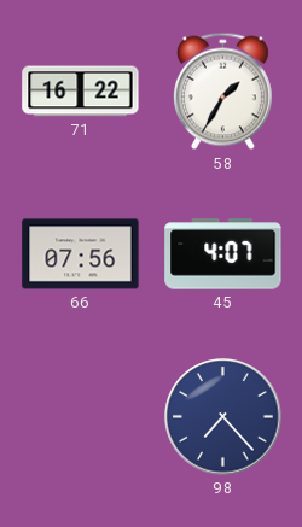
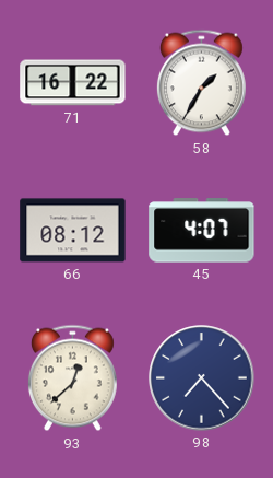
66: 07:56 -> 08:12
93: none -> 12:38
